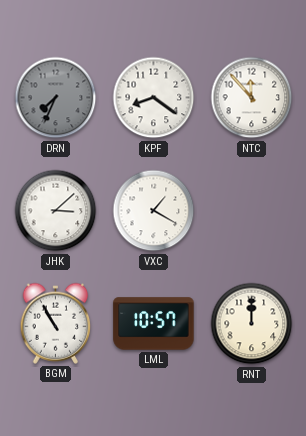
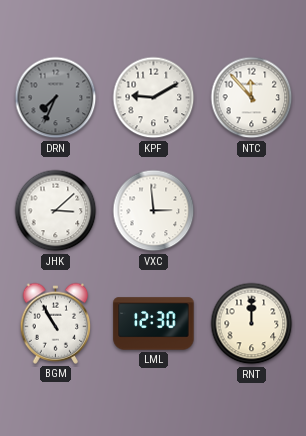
KPF: 8:21 -> 9:10
VXC: 1:20 -> 2:59
LML: 10:57 -> 12:30
